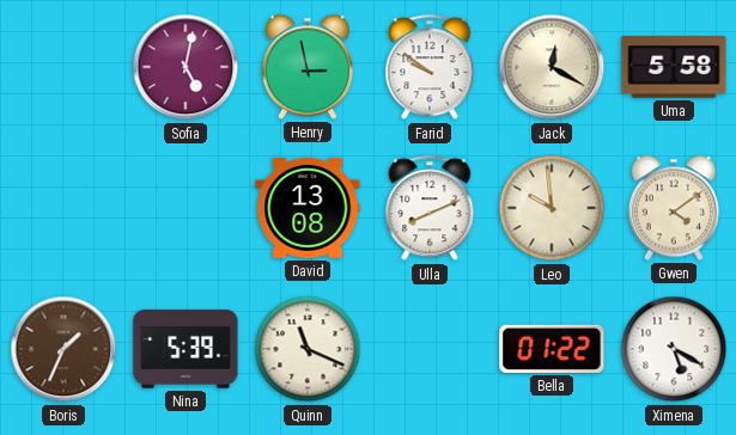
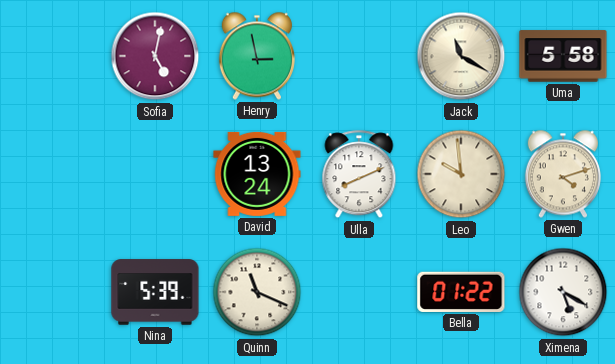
Farid: 9:51 -> none
Jack: 12:20 -> 11:20
David: 13:08 -> 13:24
Gwen: 4:09 -> 4:12
Boris: 1:34 -> none
